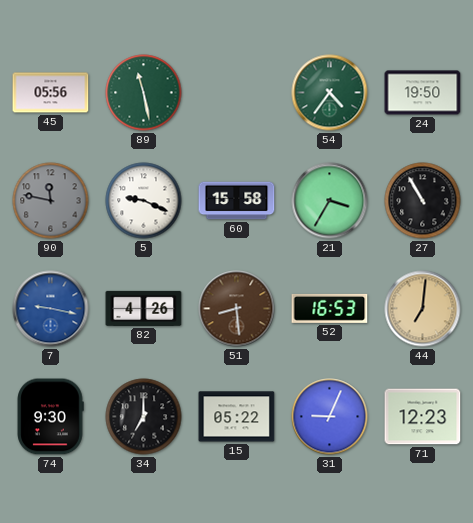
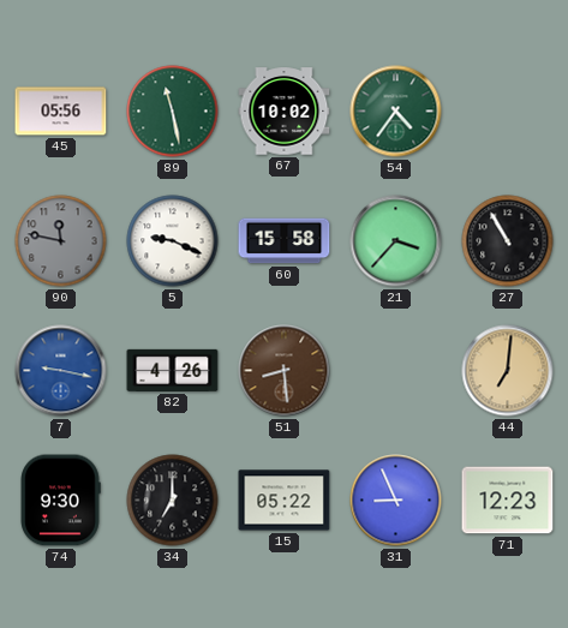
67: none -> 10:02
24: 19:50 -> none
21: 3:35 -> 3:37
52: 16:53 -> none
31: 9:04 -> 8:56
